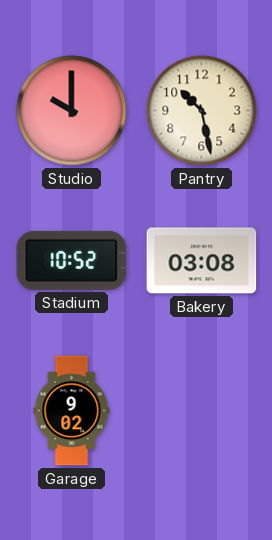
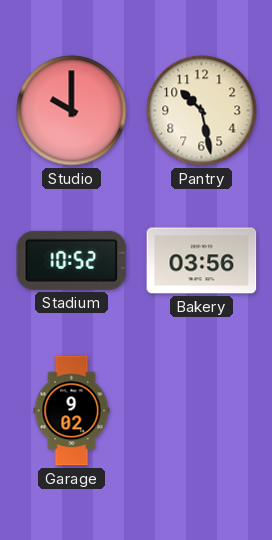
Bakery: 03:08 -> 03:56
